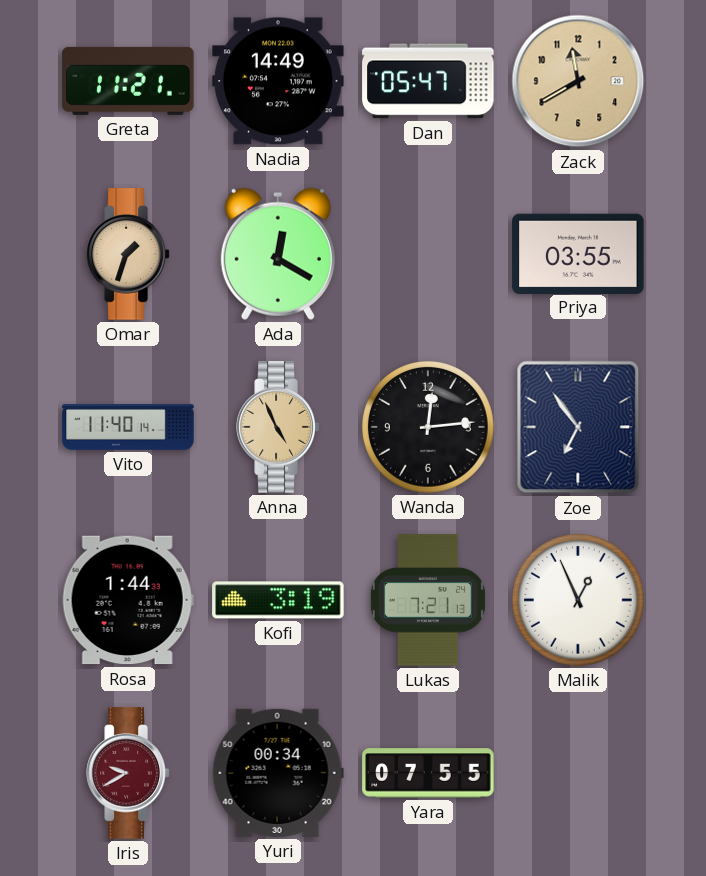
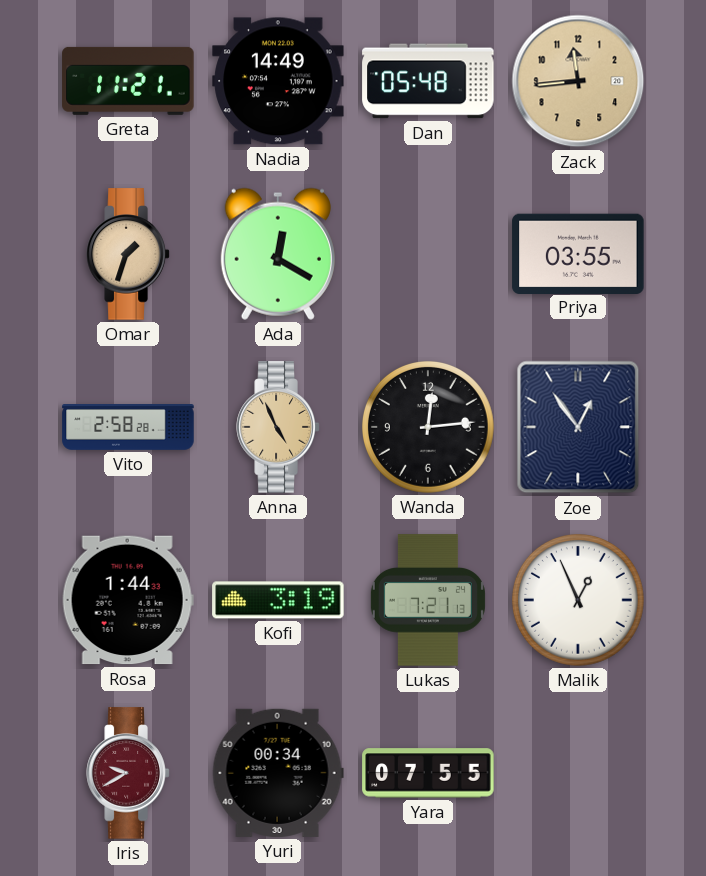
Dan: 05:47 -> 05:48
Zack: 11:40 -> 11:44
Vito: 11:40 -> 2:58
Zoe: 6:54 -> 12:54
